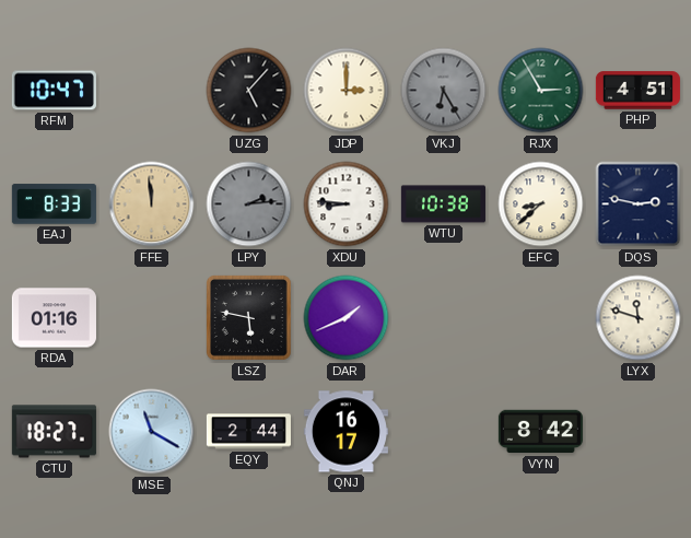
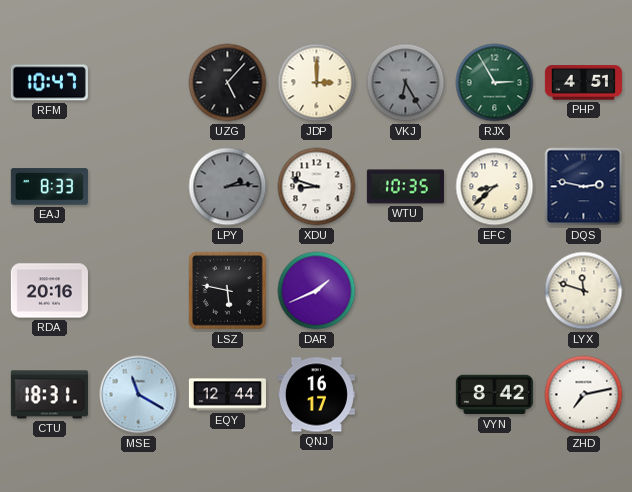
FFE: 11:59 -> none
XDU: 8:46 -> 8:48
WTU: 10:38 -> 10:35
RDA: 01:16 -> 20:16
CTU: 18:27 -> 18:31
EQY: 2:44 -> 12:44
ZHD: none -> 7:13
